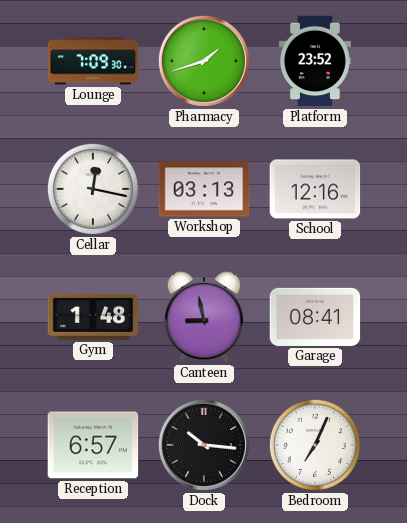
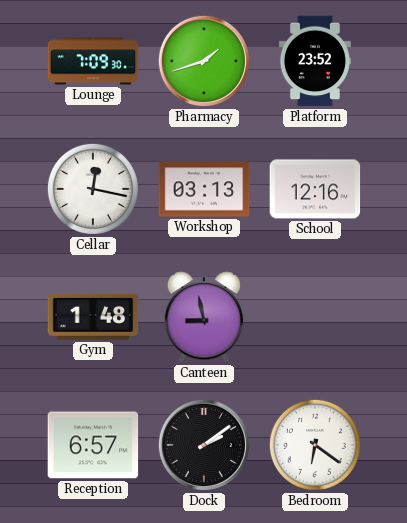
Garage: 08:41 -> none
Dock: 10:16 -> 2:09
Bedroom: 7:04 -> 6:21
